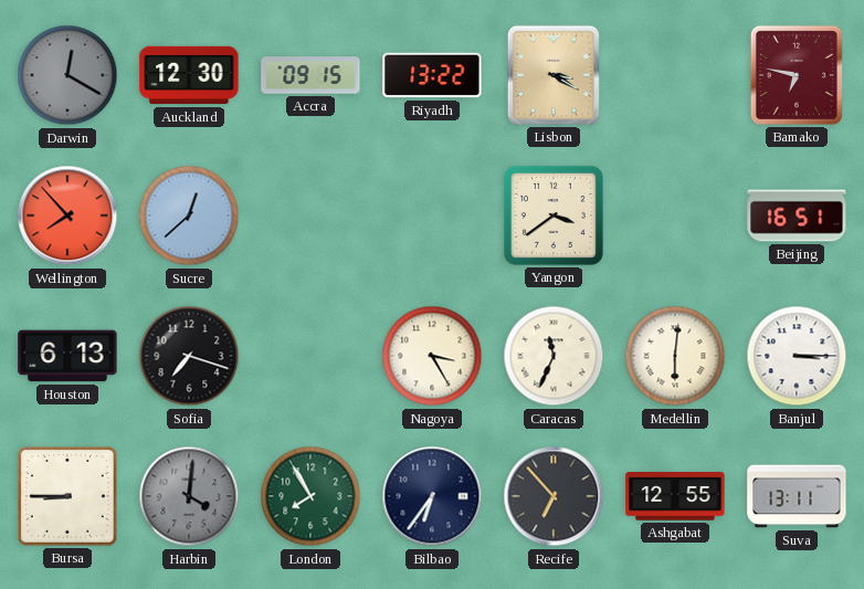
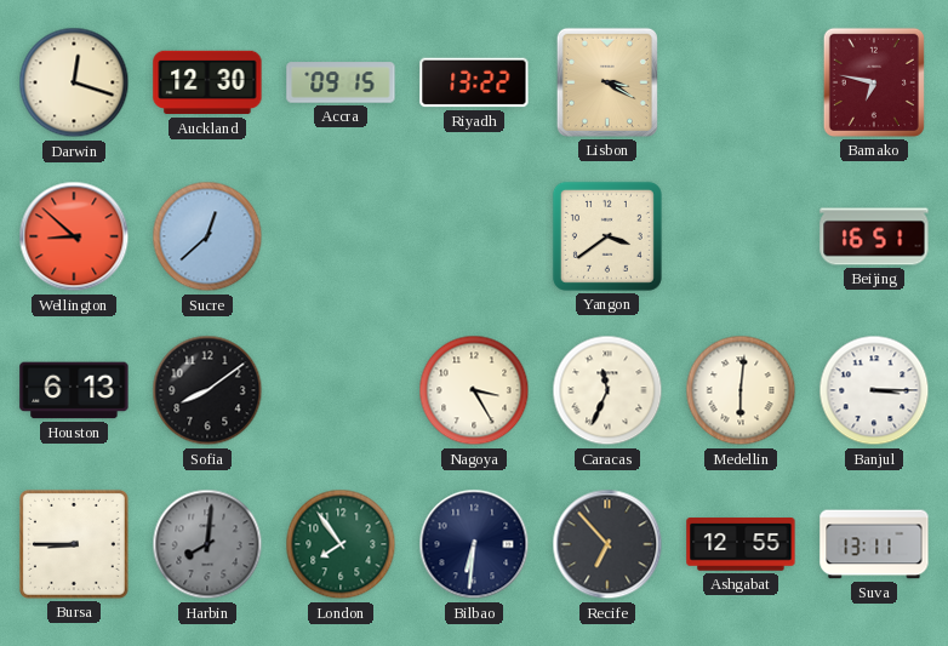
Darwin: 12:20 -> 12:18
Darwin dial: grey -> cream
Wellington: 7:53 -> 8:52
Sofia: 7:18 -> 8:09
Harbin: 4:01 -> 8:01
London: 7:55 -> 7:54
Bilbao: 6:36 -> 6:31
